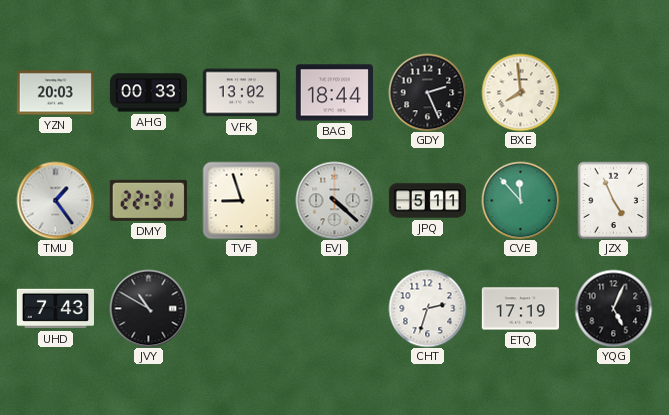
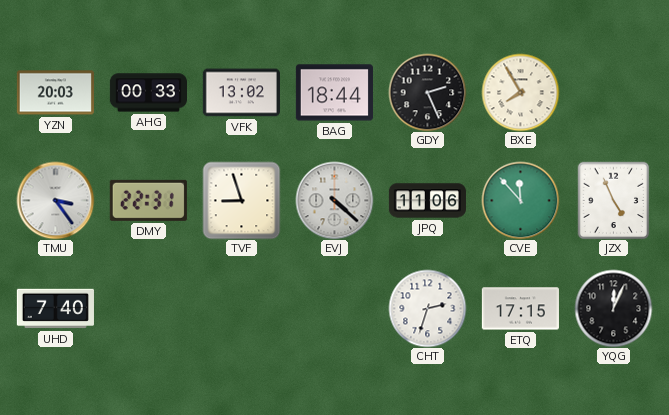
BXE: 7:59 -> 7:55
TMU: 1:24 -> 3:24
JPQ: 5:11 -> 11:06
UHD: 7:43 -> 7:40
JVY: 10:50 -> none
ETQ: 17:19 -> 17:15
YQG: 5:04 -> 12:04
